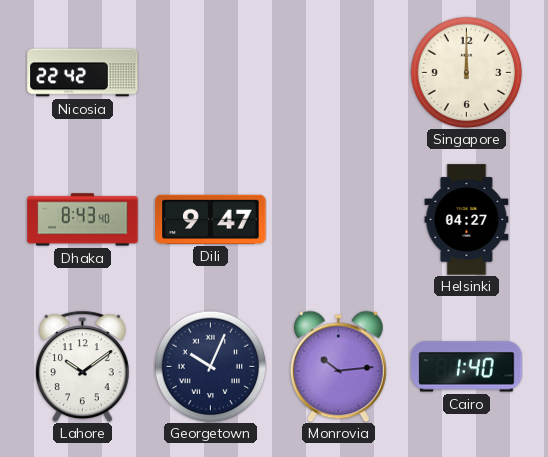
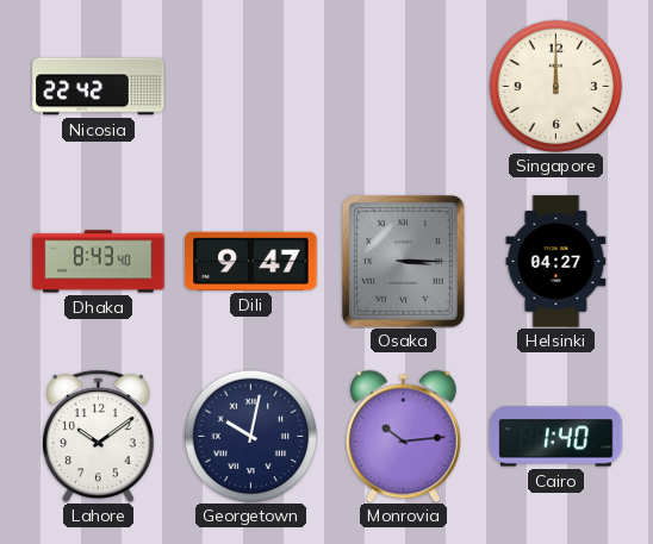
Osaka: none -> 3:15
Georgetown: 10:04 -> 10:02
